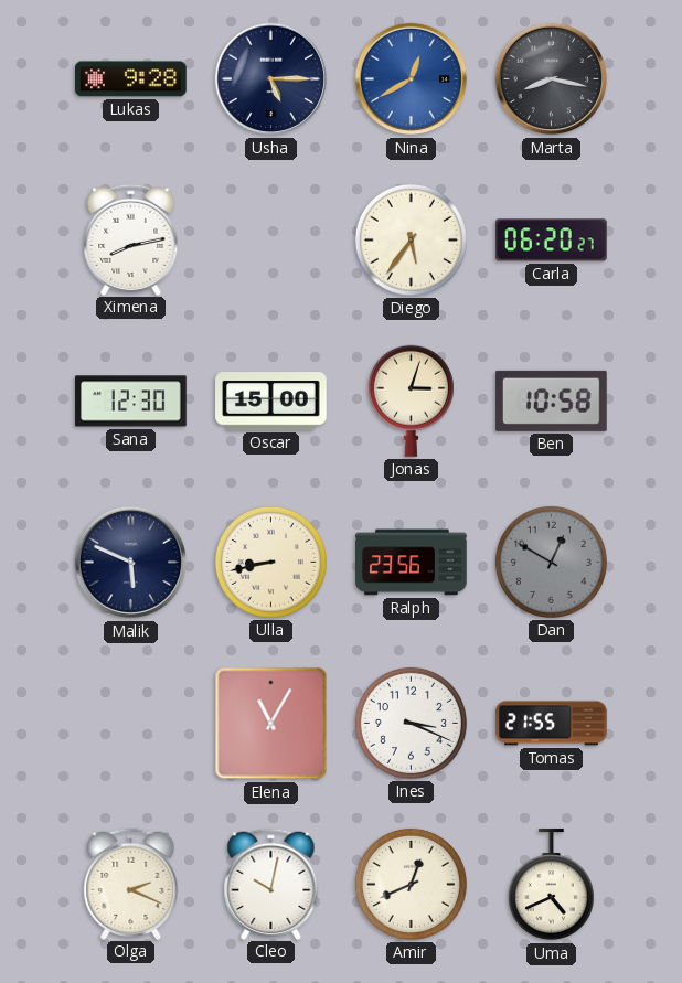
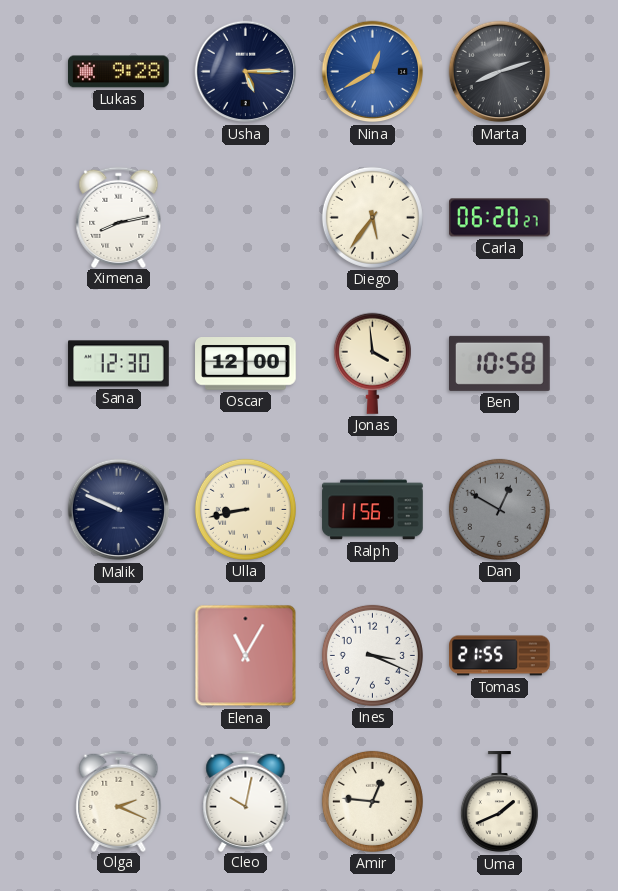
Marta: 8:17 -> 8:12
Oscar: 15:00 -> 12:00
Jonas: 3:03 -> 3:59
Malik: 5:49 -> 9:49
Ralph: 23:56 -> 11:56
Amir: 12:41 -> 12:46
Uma: 4:41 -> 1:41
